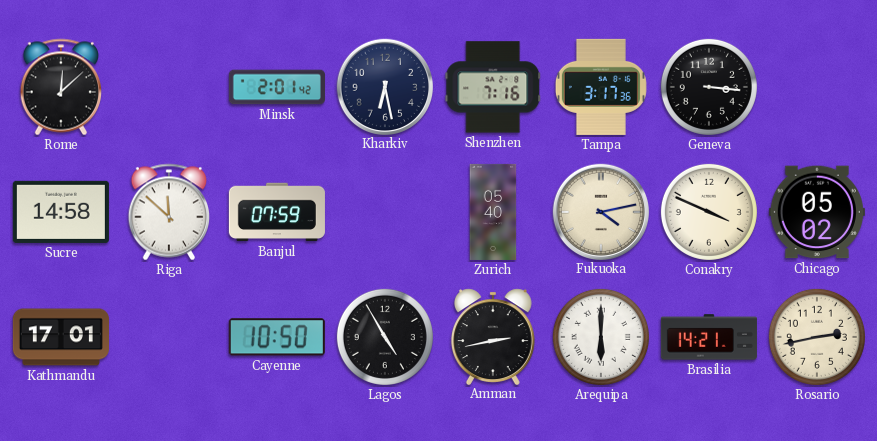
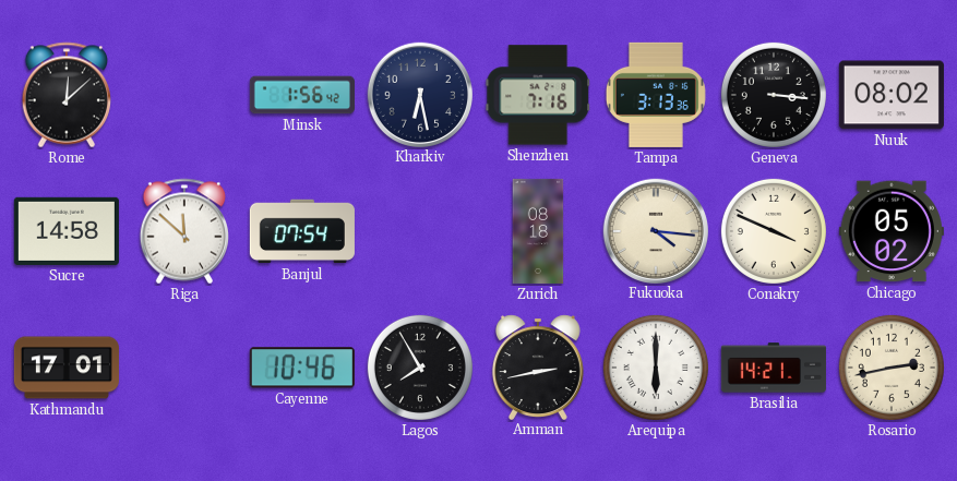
Minsk: 2:01 -> 1:56
Tampa: 3:17 -> 3:13
Nuuk: none -> 08:02
Banjul: 07:59 -> 07:54
Zurich: 05:40 -> 08:18
Fukuoka: 4:13 -> 4:16
Cayenne: 10:50 -> 10:46
Lagos: 4:55 -> 7:55
